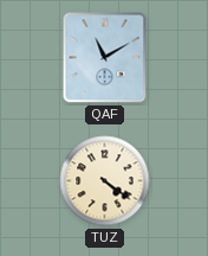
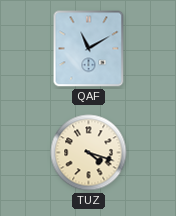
TUZ: 4:21 -> 4:18
